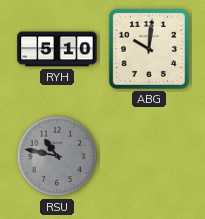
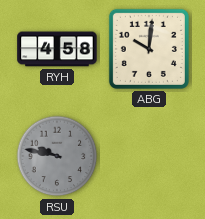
RYH: 5:10 -> 4:58
RSU: 10:47 -> 9:47
